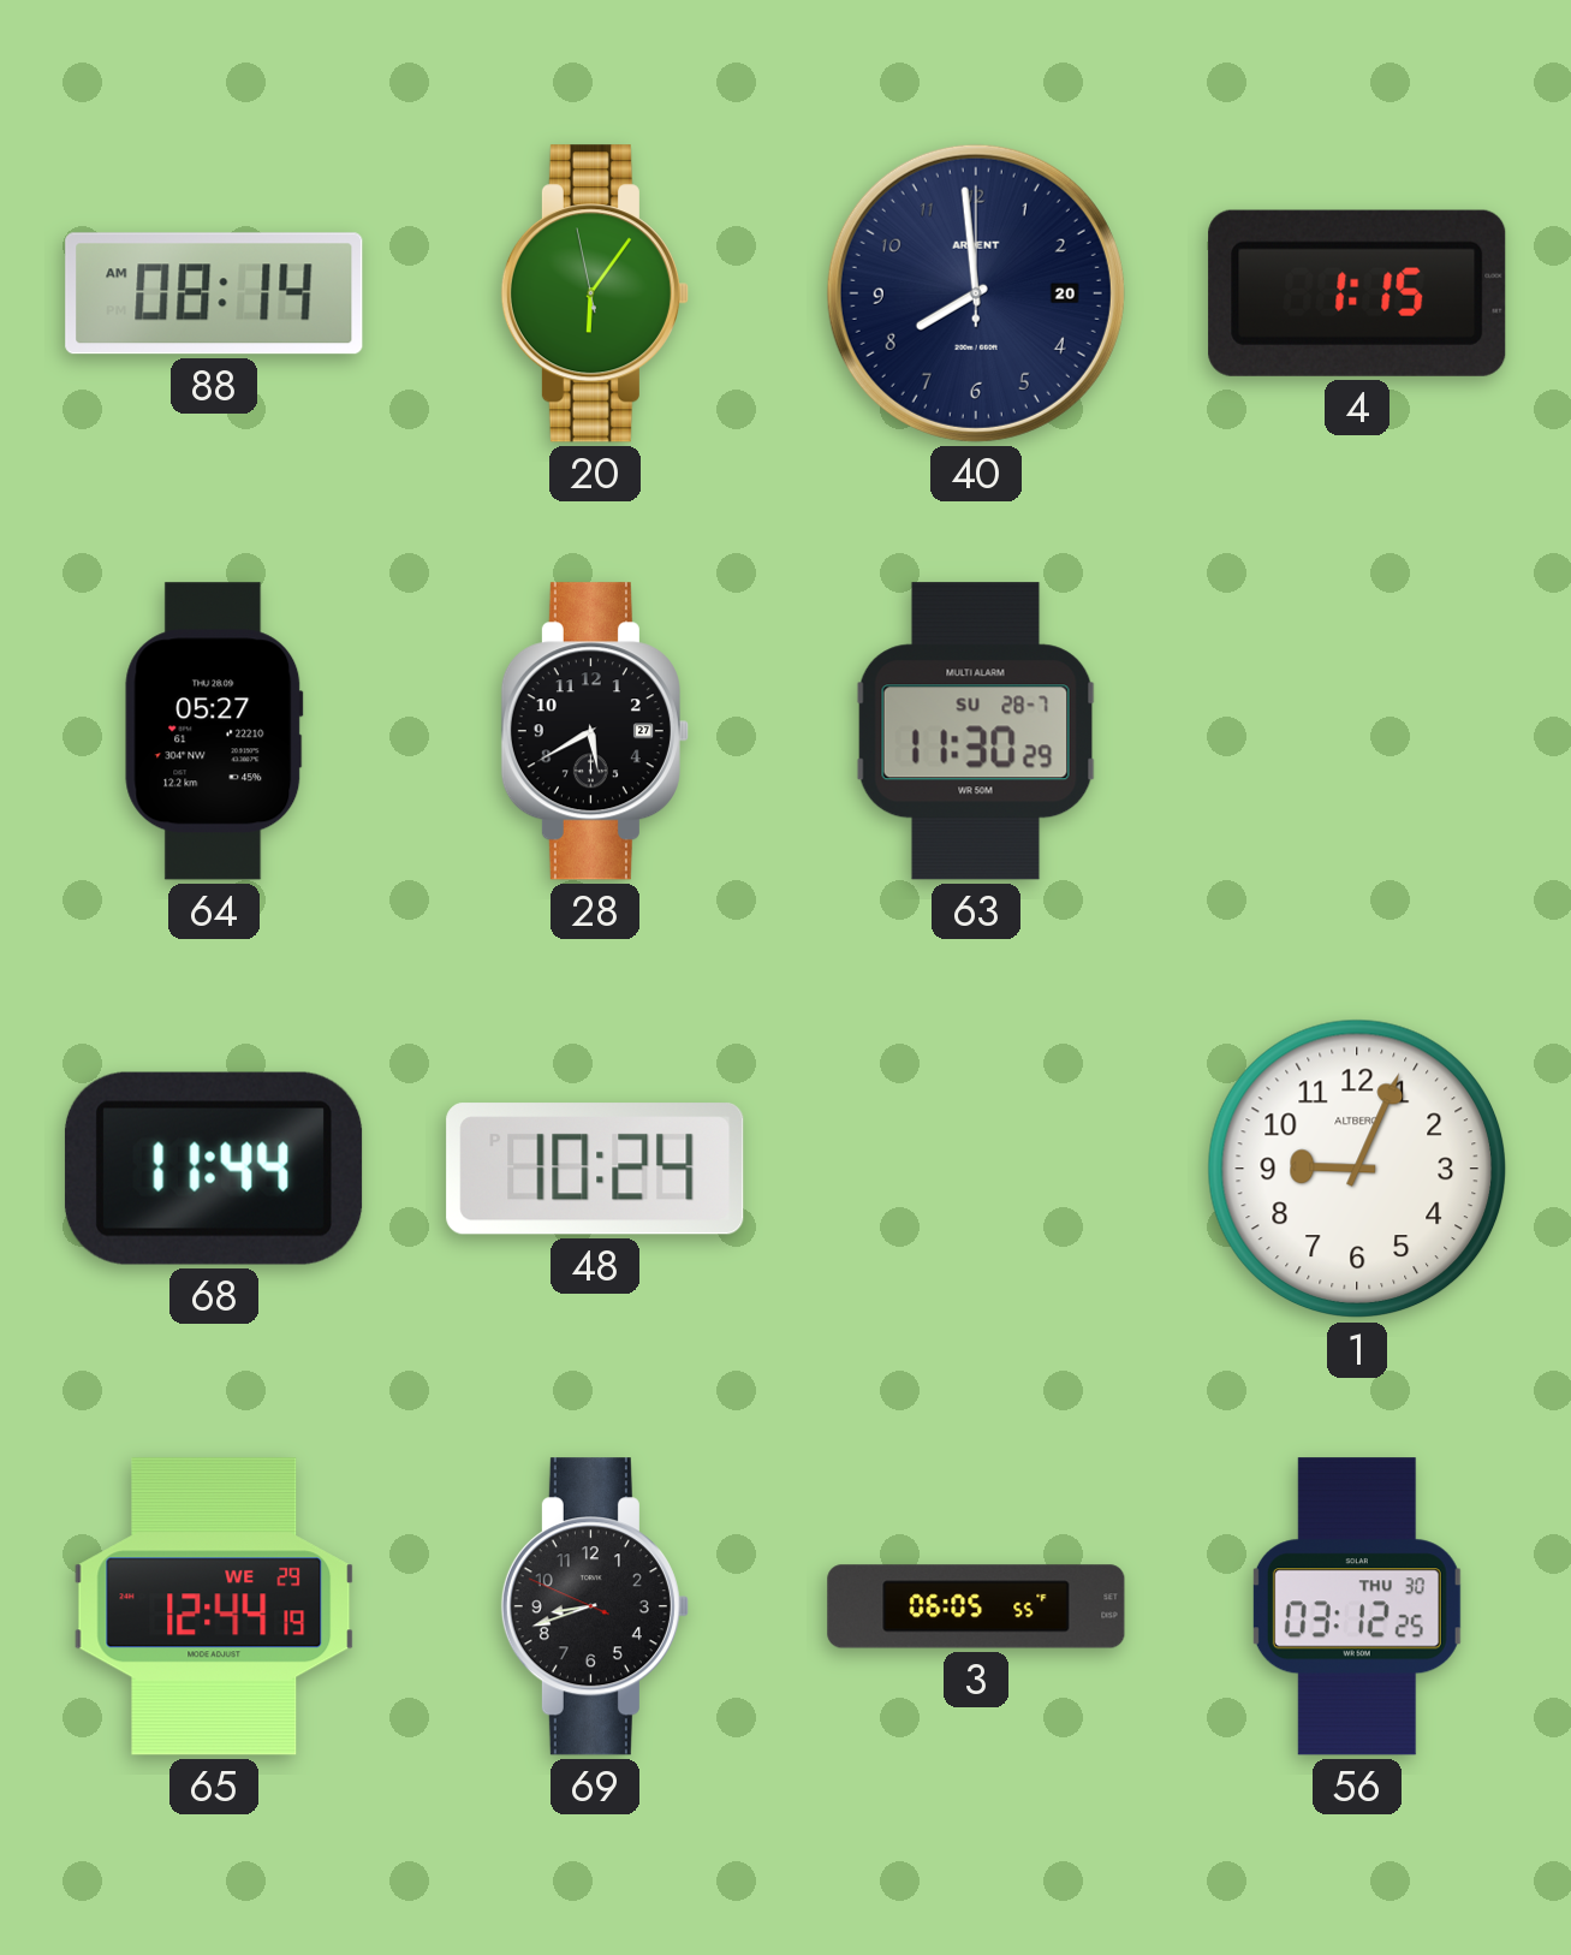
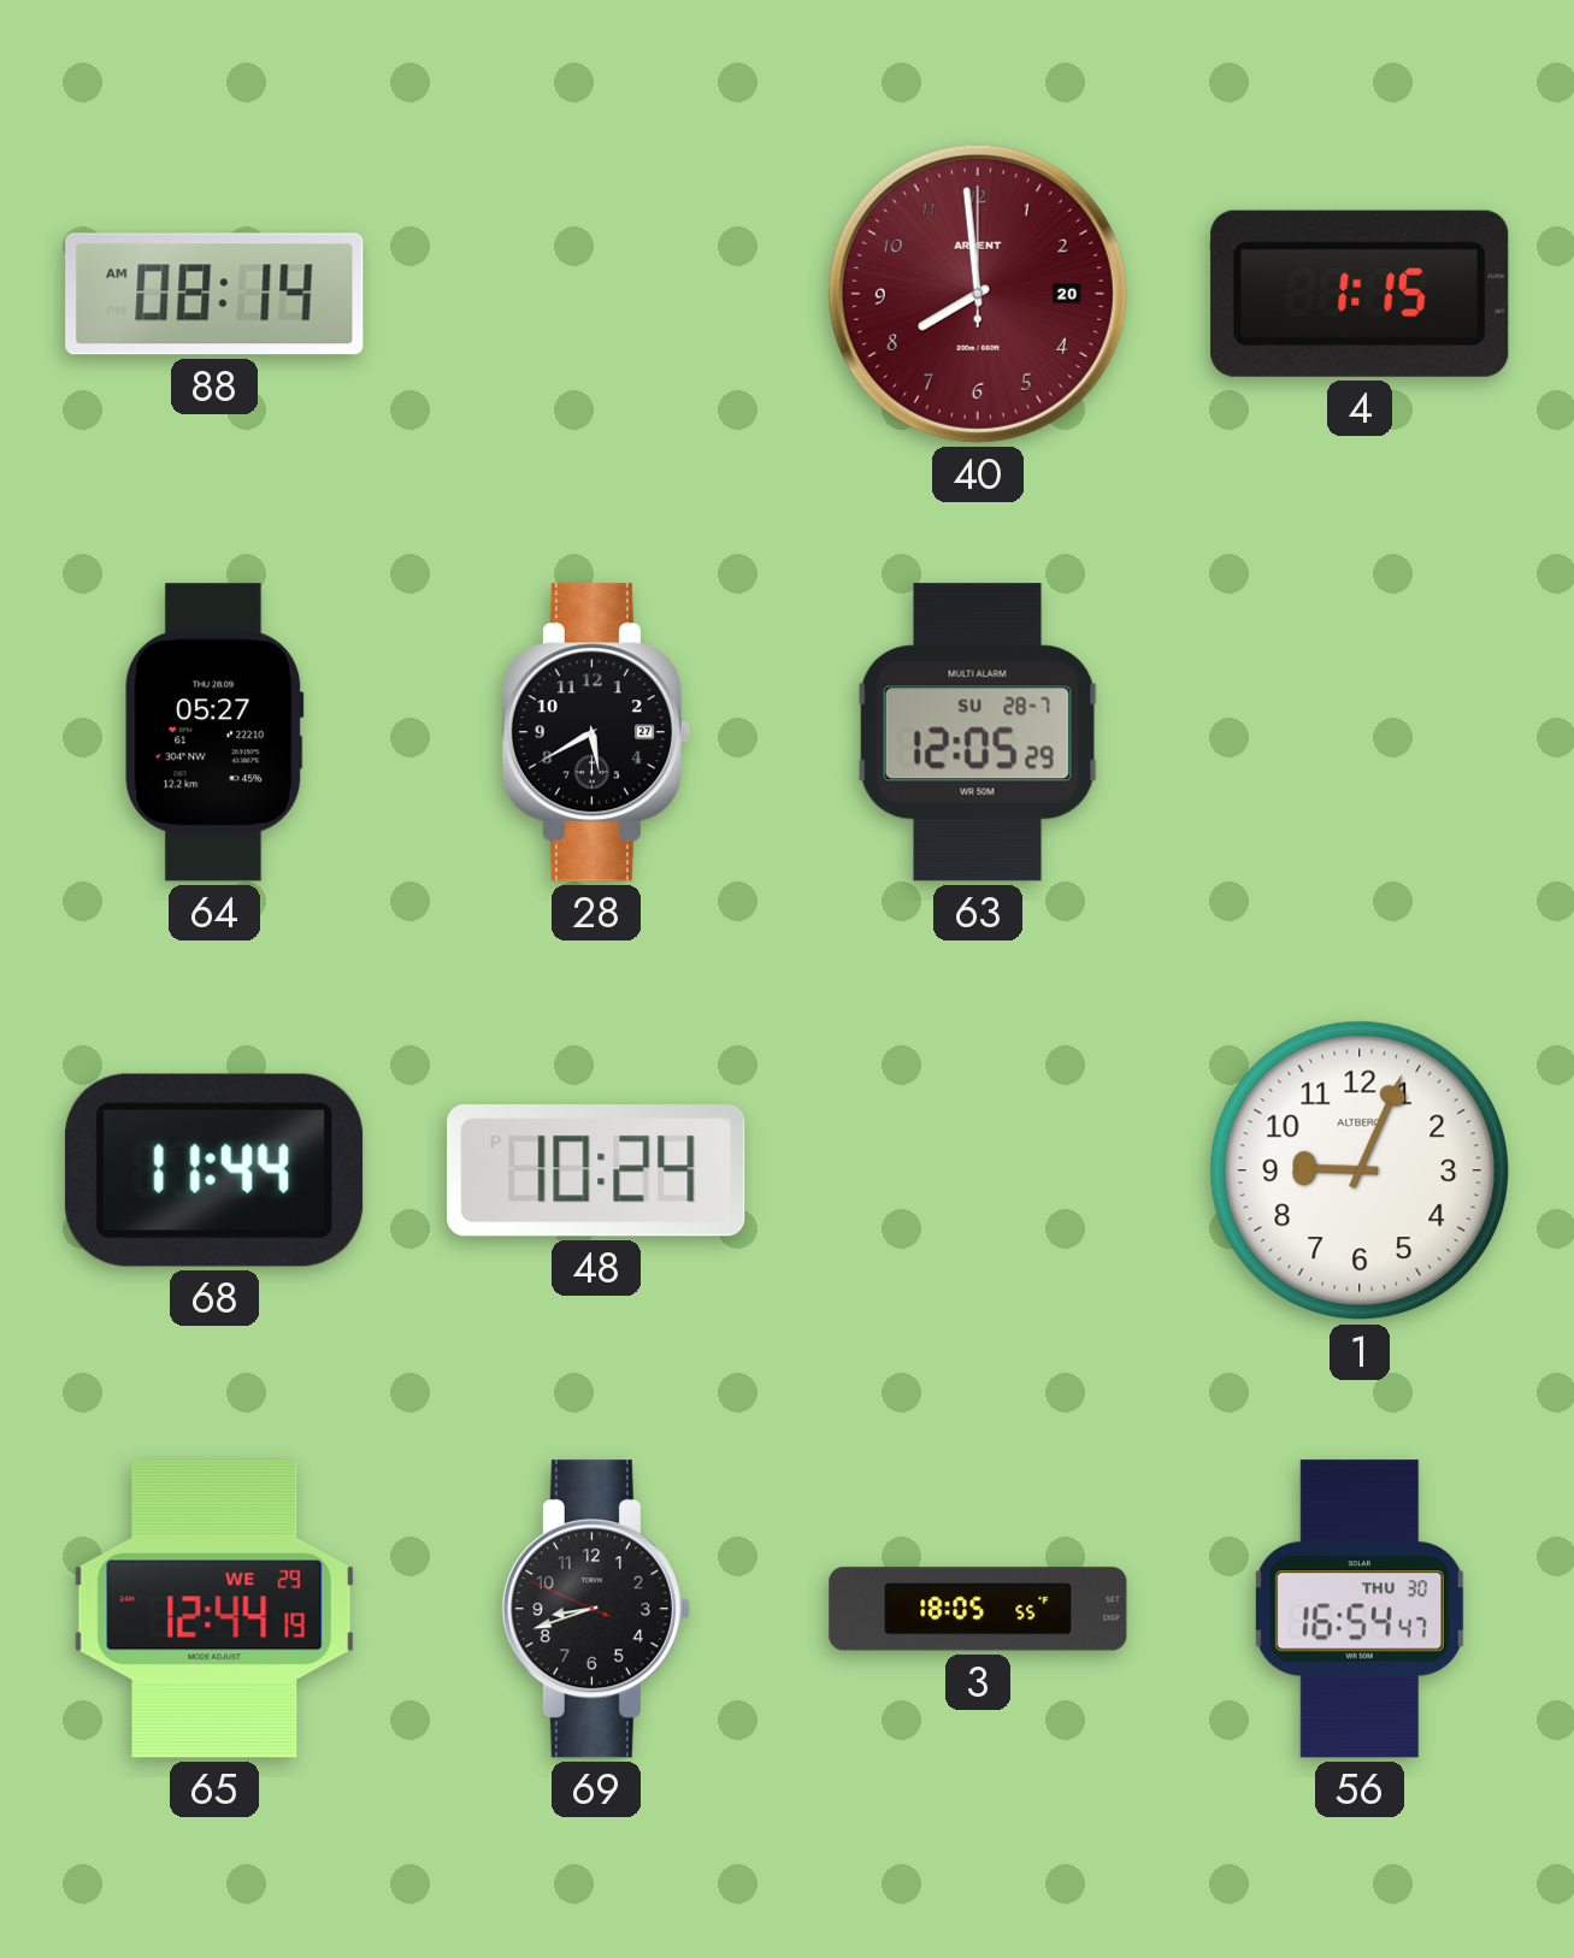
20: 6:05 -> none
40 dial: navy -> burgundy
63: 11:30 -> 12:05
3: 06:05 -> 18:05
56: 03:12 -> 16:54
